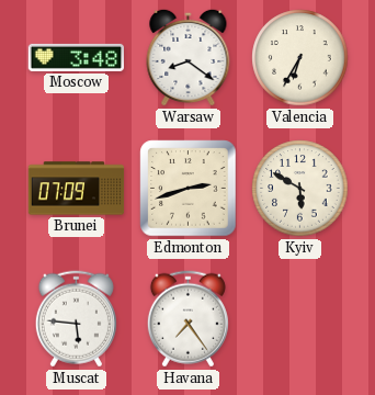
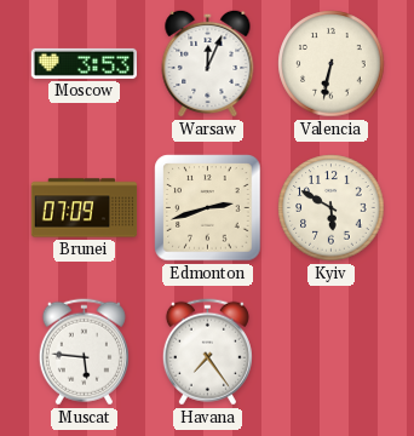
Moscow: 3:48 -> 3:53
Warsaw: 8:21 -> 12:04
Valencia: 6:35 -> 6:32
